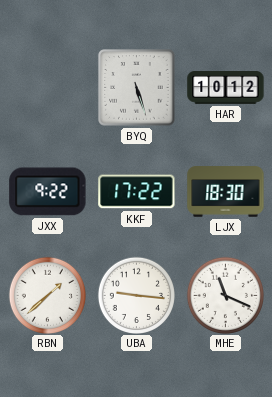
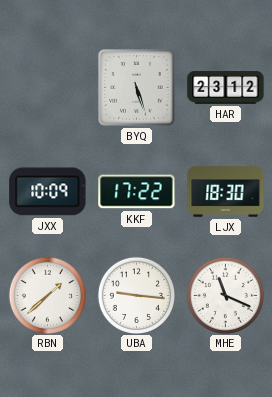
HAR: 10:12 -> 23:12
JXX: 9:22 -> 10:09
